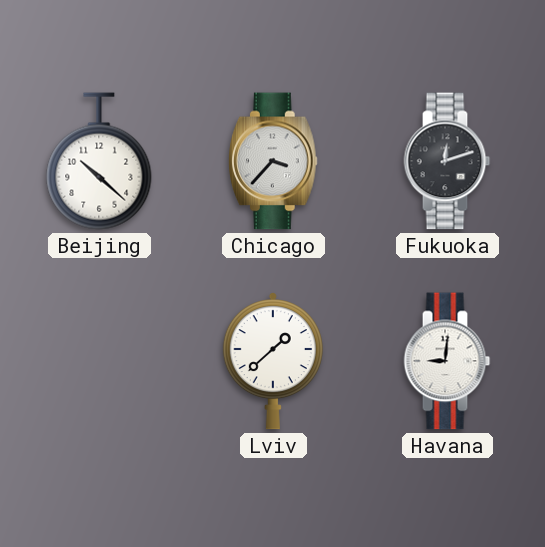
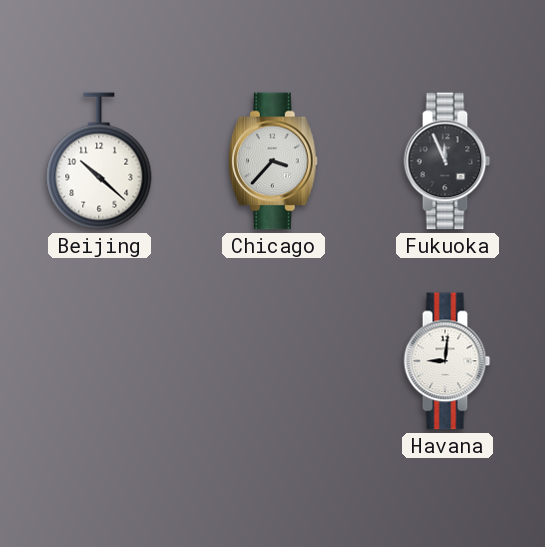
Fukuoka: 12:12 -> 11:56
Lviv: 1:38 -> none
